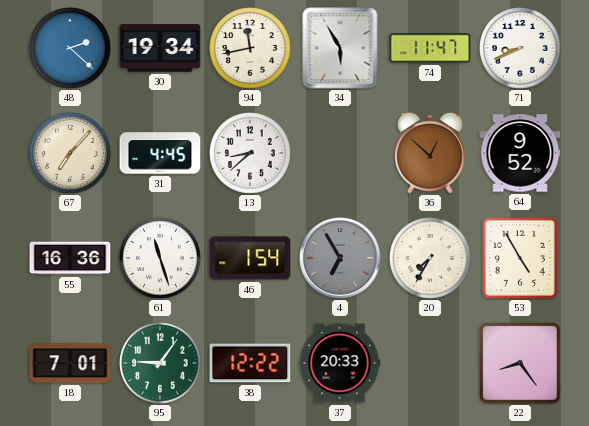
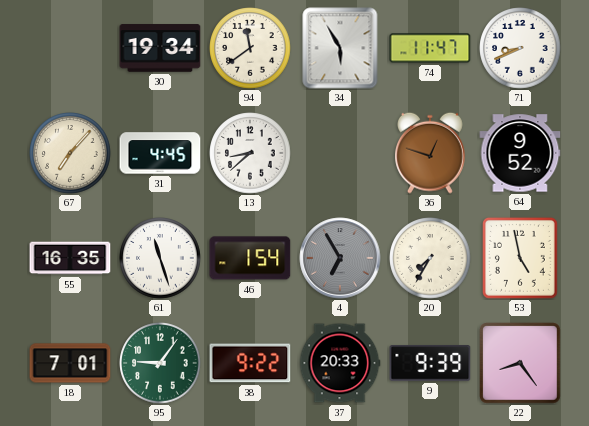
48: 2:22 -> none
94: 11:43 -> 11:39
36: 12:52 -> 12:48
55: 16:36 -> 16:35
53: 4:55 -> 4:58
38: 12:22 -> 9:22
9: none -> 9:39
